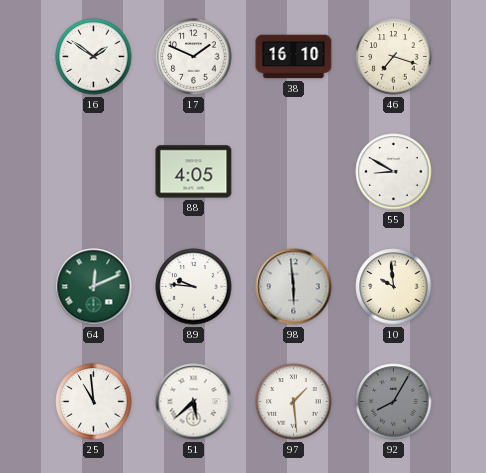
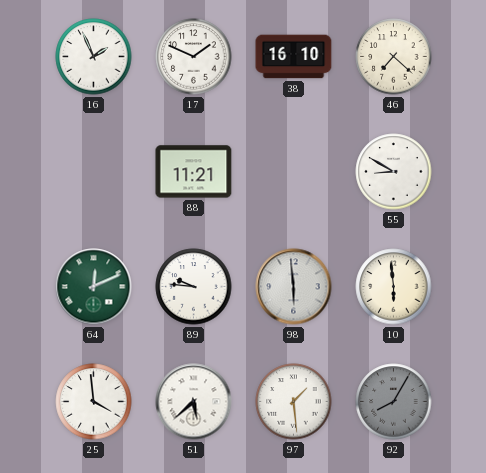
16: 1:51 -> 1:56
46: 7:18 -> 7:22
88: 4:05 -> 11:21
10: 9:59 -> 5:59
25: 10:59 -> 3:59
